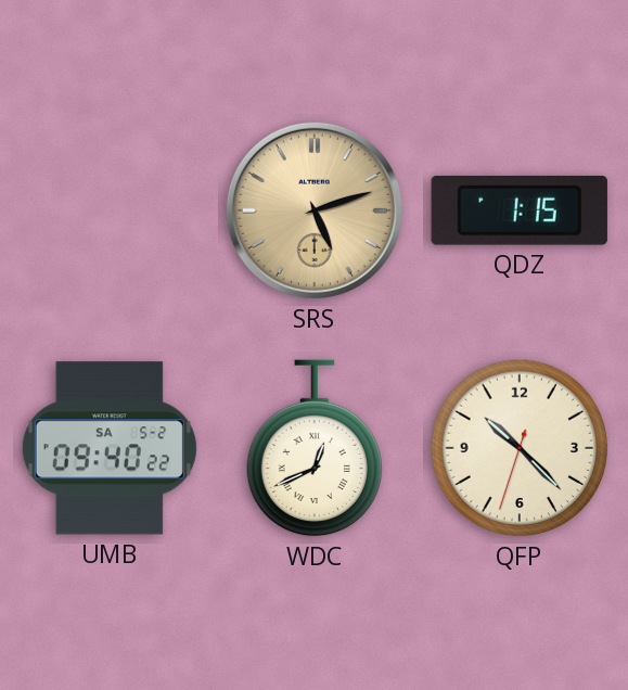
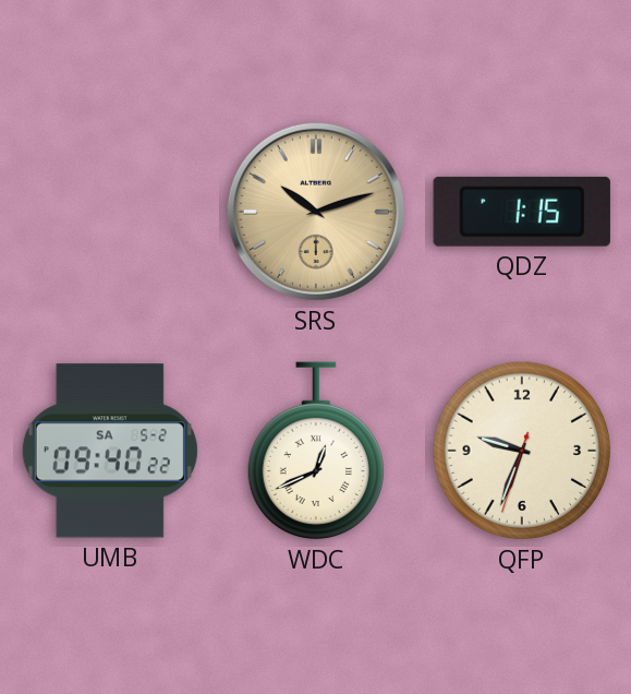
SRS: 5:12 -> 10:12
QFP: 10:22 -> 9:33
